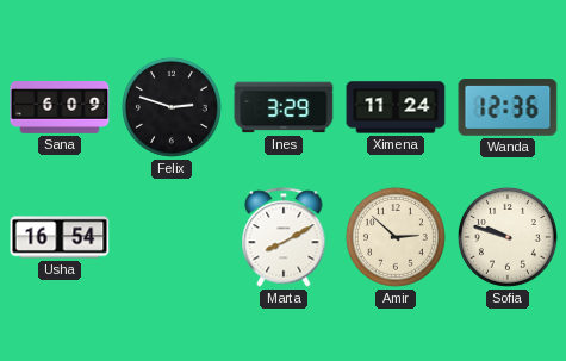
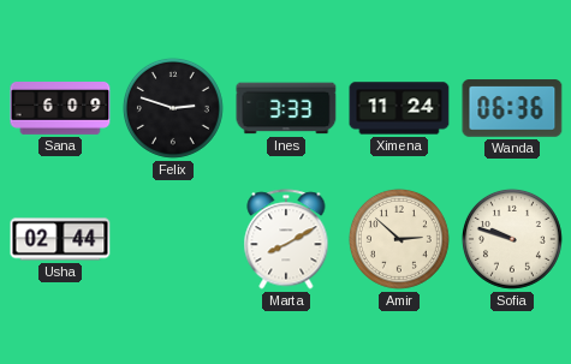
Ines: 3:29 -> 3:33
Wanda: 12:36 -> 06:36
Usha: 16:54 -> 02:44
